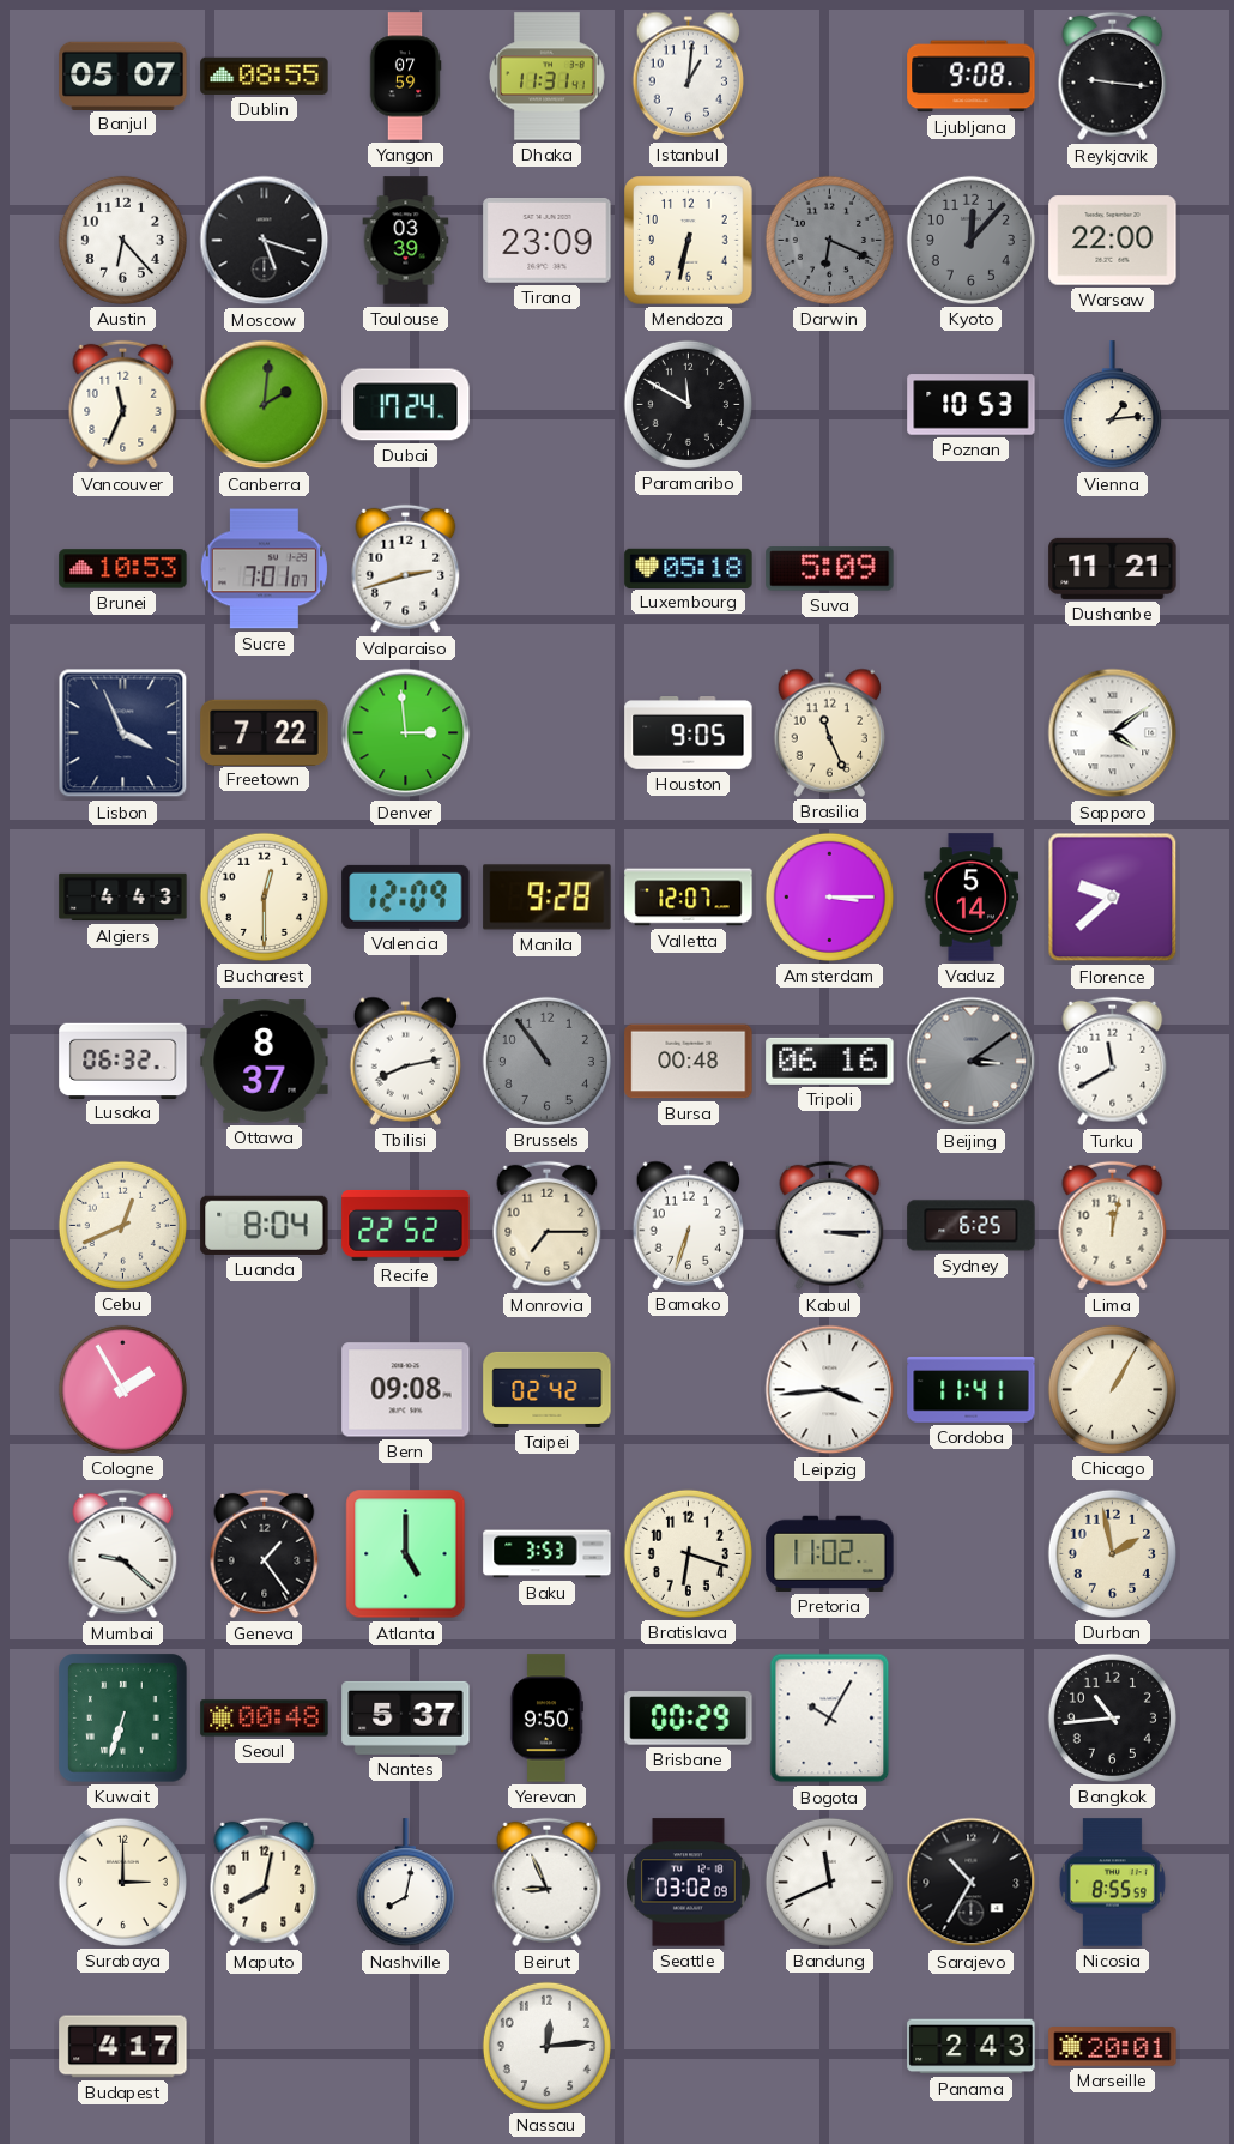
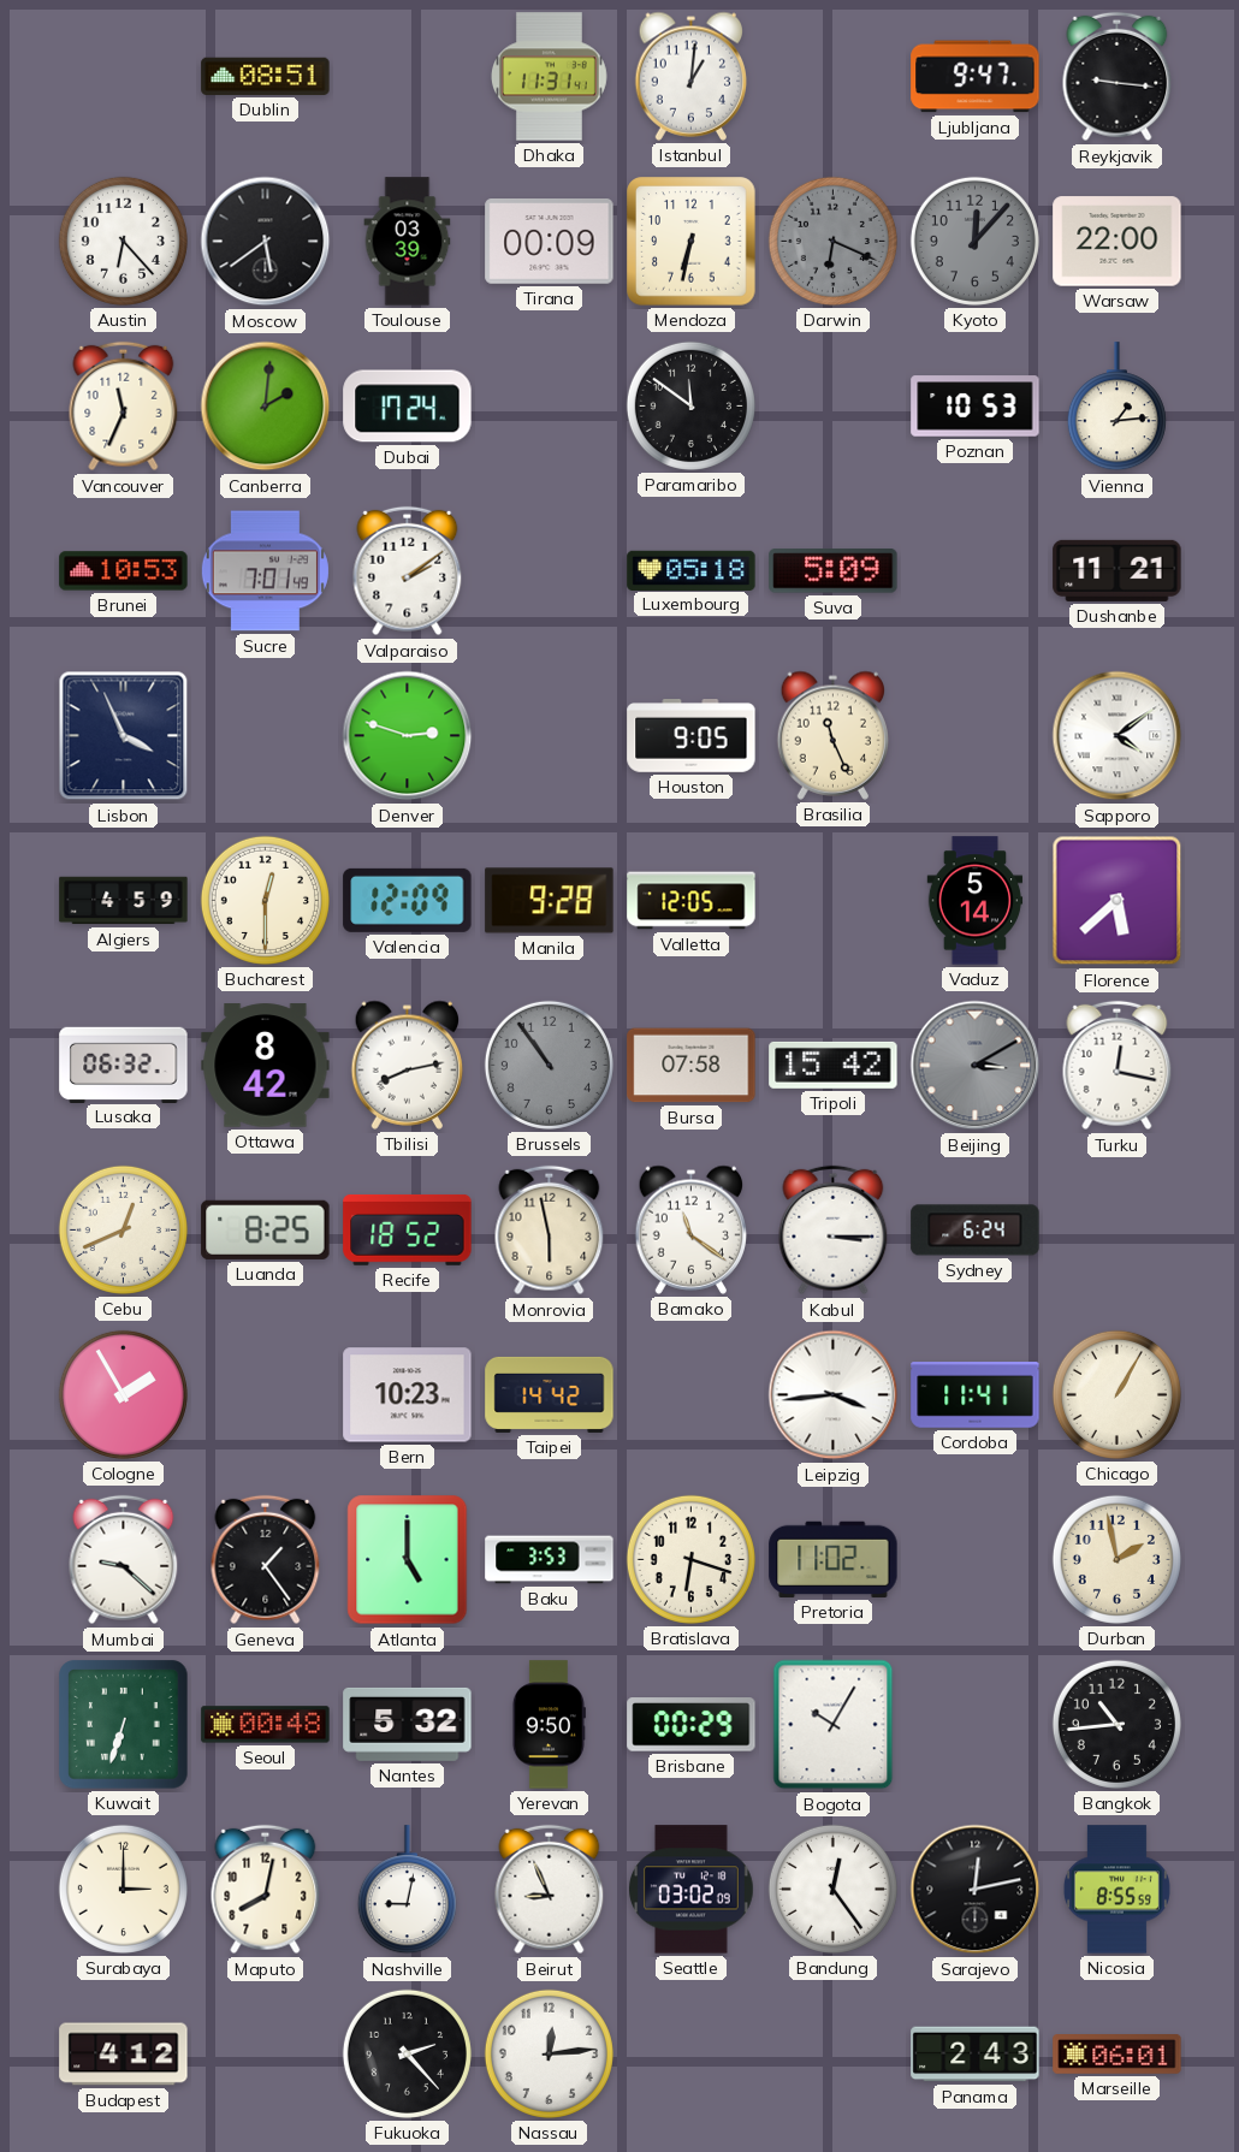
Banjul: 05:07 -> none
Dublin: 08:55 -> 08:51
Yangon: 07:59 -> none
Ljubljana: 9:08 -> 9:47
Moscow: 5:18 -> 5:39
Tirana: 23:09 -> 00:09
Paramaribo: 11:50 -> 11:51
Sucre: 7:01:07 -> 7:01:49
Valparaiso: 2:42 -> 2:09
Freetown: 7:22 -> none
Denver: 2:59 -> 2:48
Algiers: 4:43 -> 4:59
Valletta: 12:07 -> 12:05
Amsterdam: 3:15 -> none
Florence: 9:38 -> 5:38
Ottawa: 8:37 -> 8:42
Bursa: 00:48 -> 07:58
Tripoli: 06:16 -> 15:42
Beijing: 3:09 -> 3:10
Turku: 11:40 -> 12:17
Luanda: 8:04 -> 8:25
Recife: 22:52 -> 18:52
Monrovia: 7:15 -> 5:58
Bamako: 6:33 -> 11:21
Sydney: 6:25 -> 6:24
Lima: 12:02 -> none
Bern: 09:08 -> 10:23
Taipei: 02:42 -> 14:42
Nantes: 5:37 -> 5:32
Nashville: 8:02 -> 9:02
Bandung: 11:41 -> 12:24
Sarajevo: 10:35 -> 12:13
Budapest: 4:17 -> 4:12
Fukuoka: none -> 2:23
Marseille: 20:01 -> 06:01
